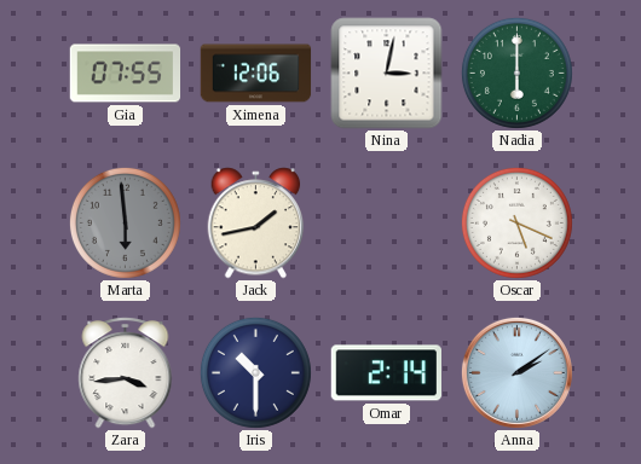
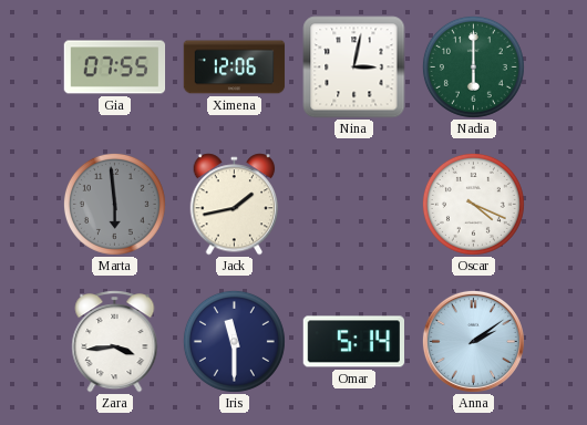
Oscar: 5:19 -> 4:19
Iris: 10:30 -> 11:30
Omar: 2:14 -> 5:14
